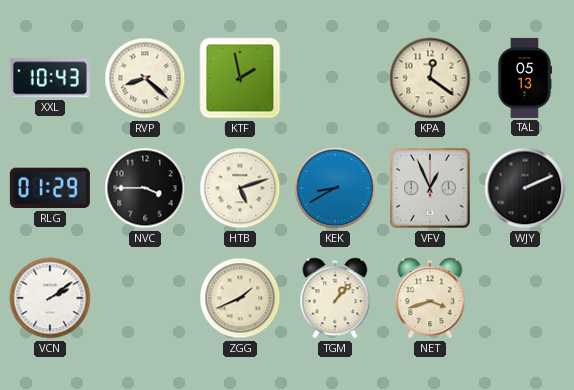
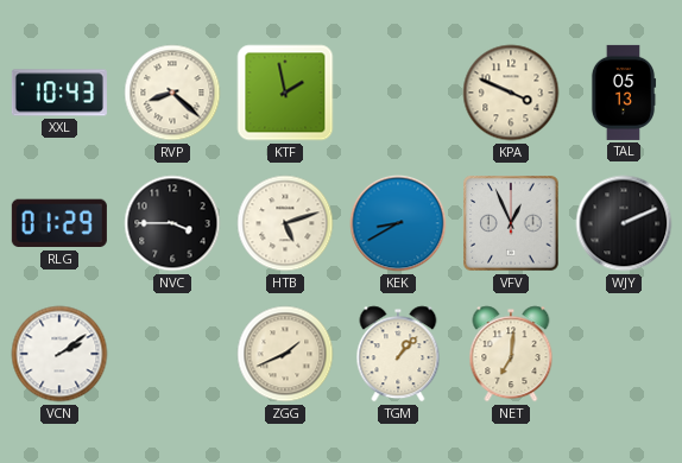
KPA: 12:21 -> 3:49
NET: 3:42 -> 7:01
